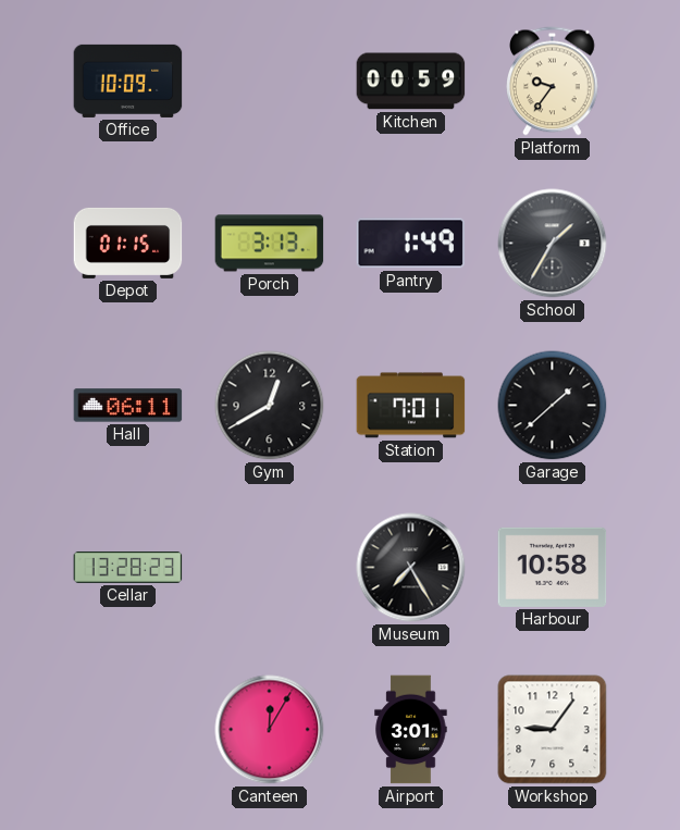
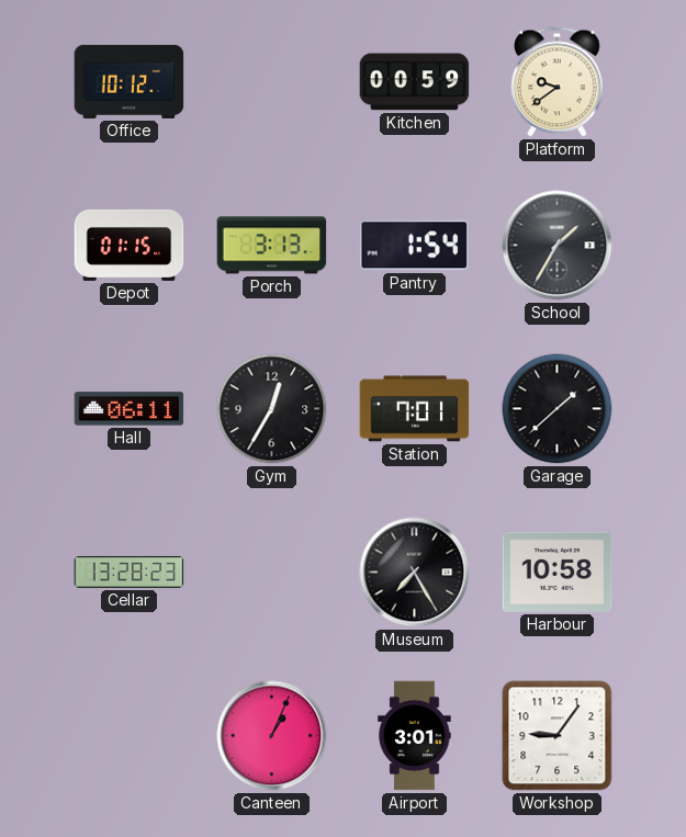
Office: 10:09 -> 10:12
Platform: 9:36 -> 9:39
Pantry: 1:49 -> 1:54
Gym: 12:40 -> 12:35
Canteen: 12:05 -> 1:04
